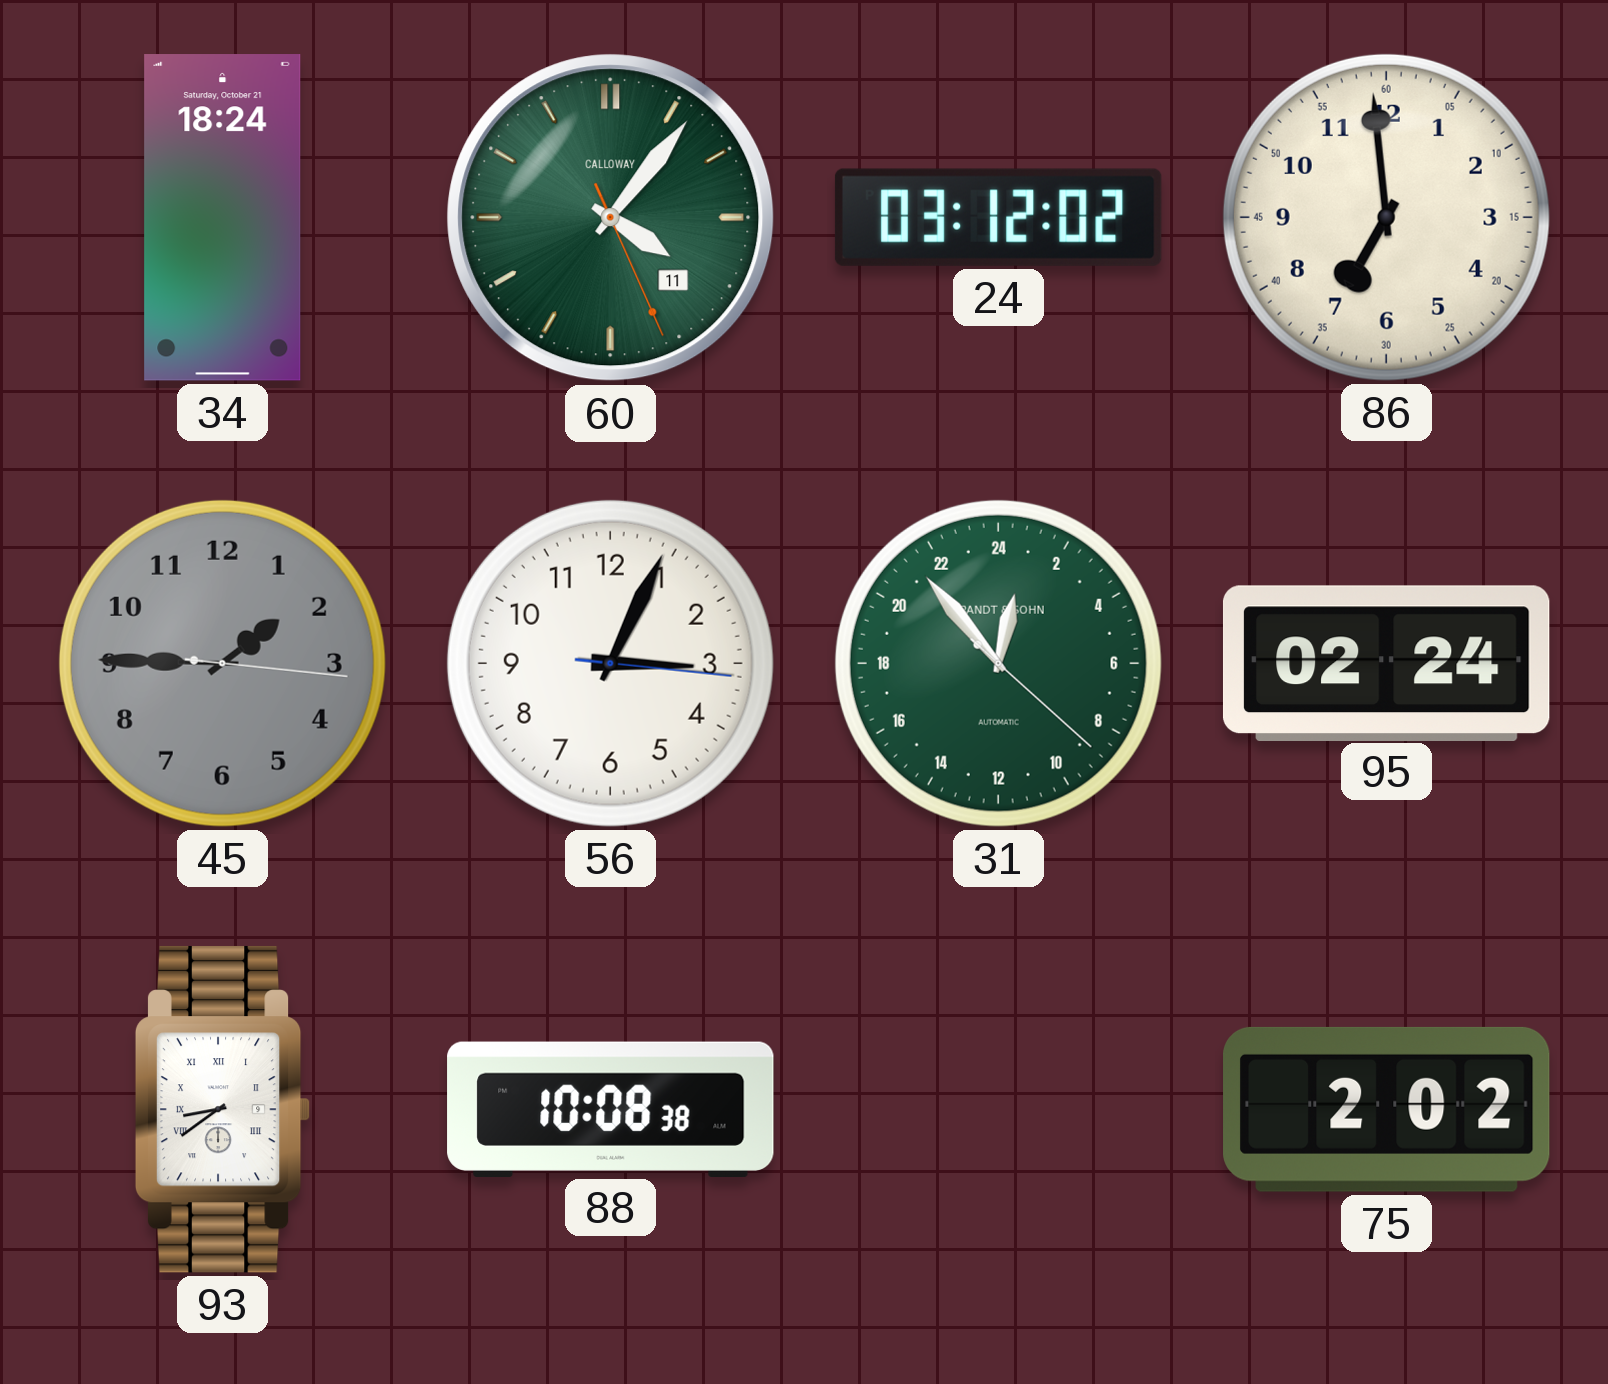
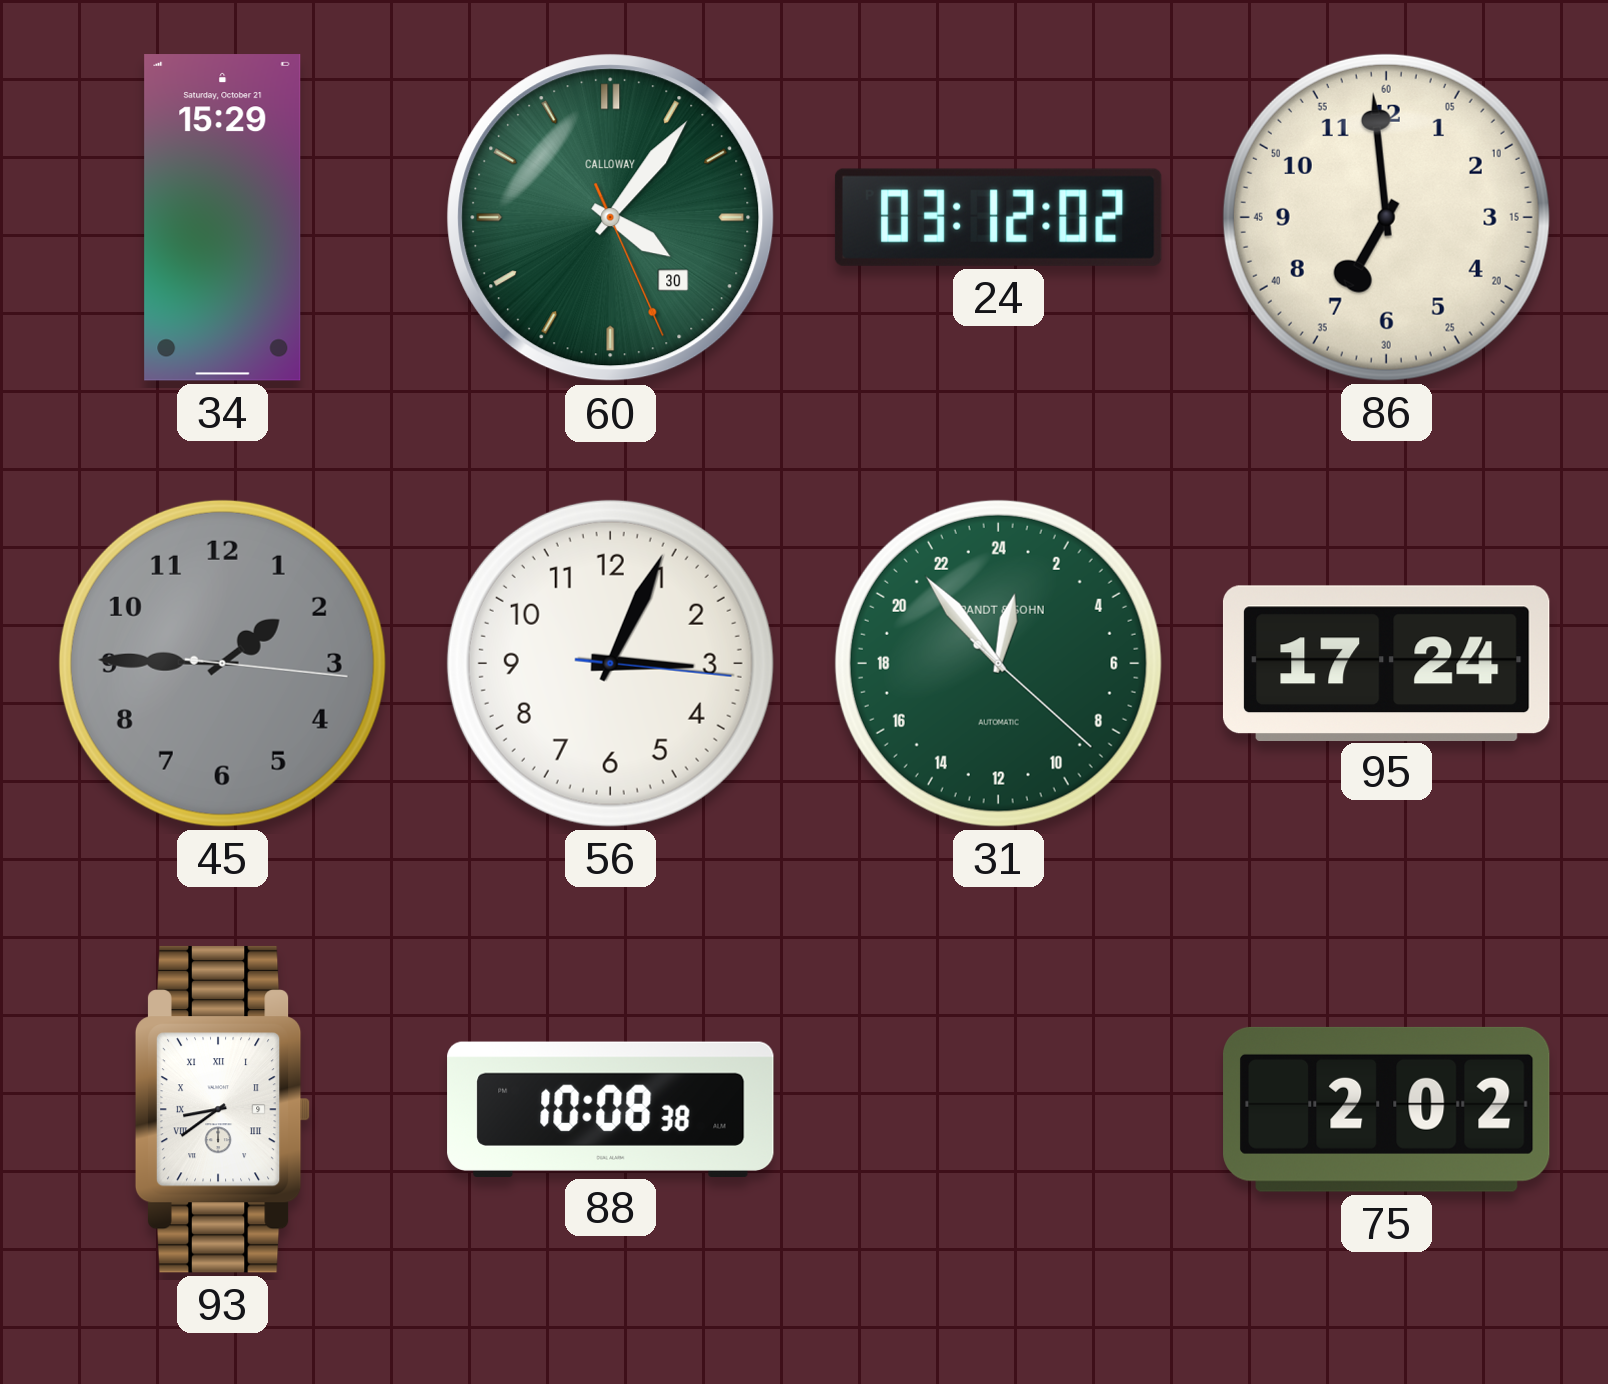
34: 18:24 -> 15:29
60 date: 11 -> 30
95: 02:24 -> 17:24
